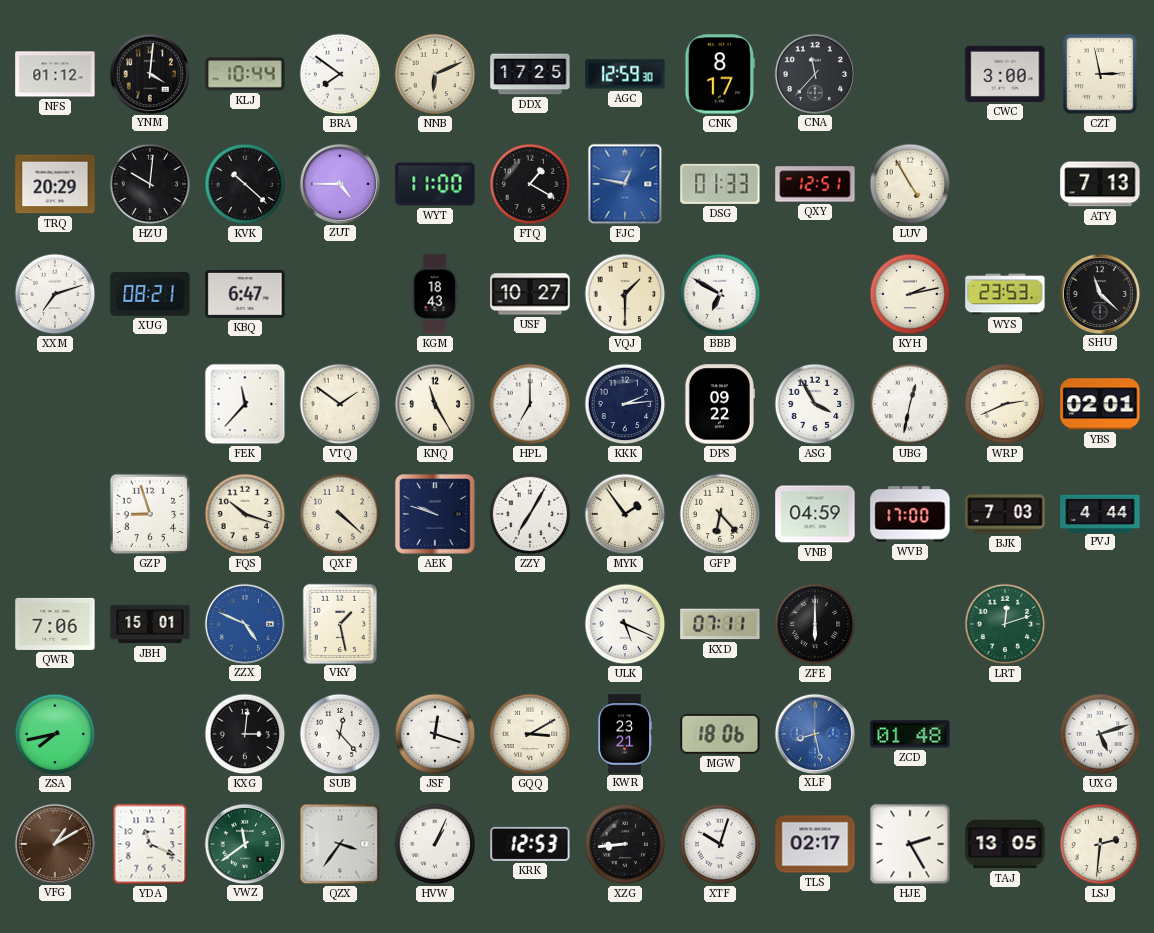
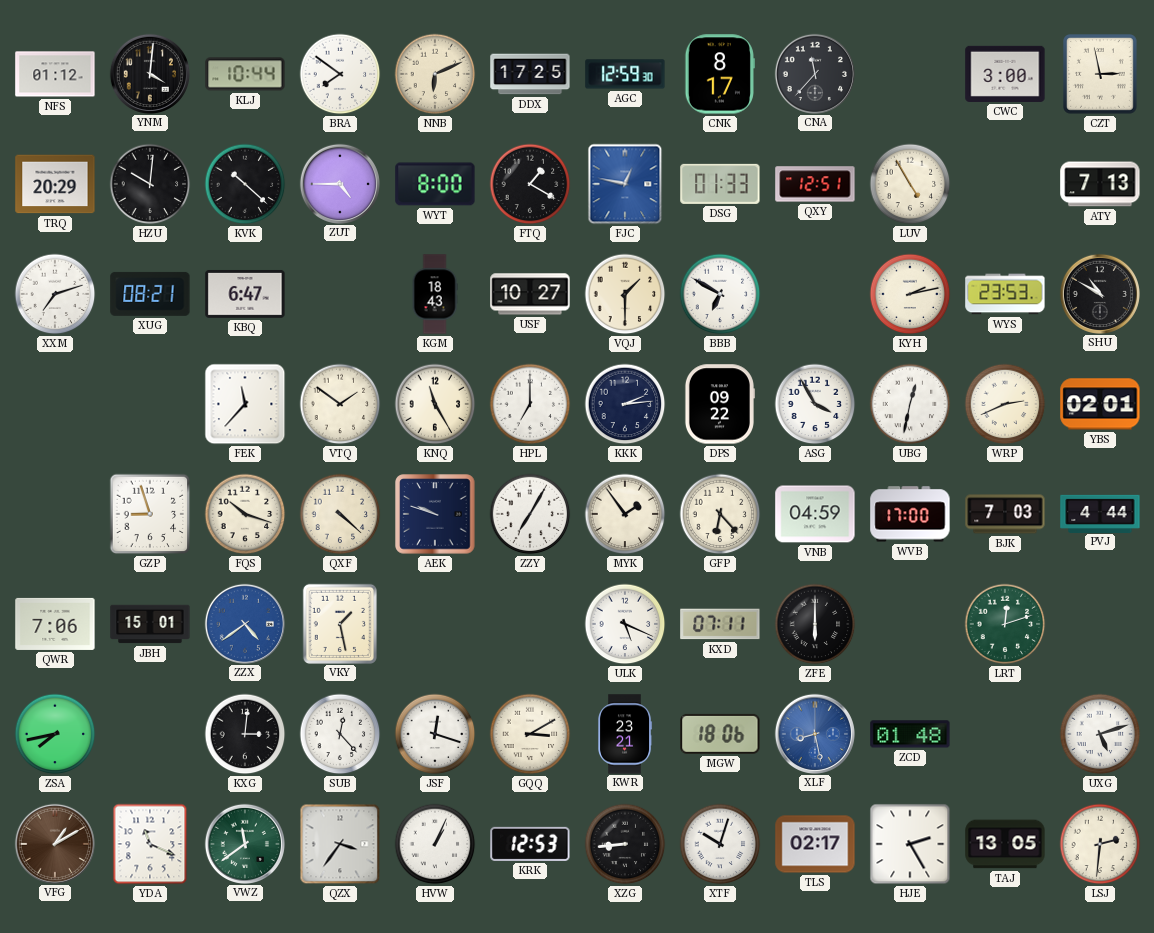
WYT: 11:00 -> 8:00
SHU: 11:22 -> 10:50
ZZX: 4:49 -> 4:39
